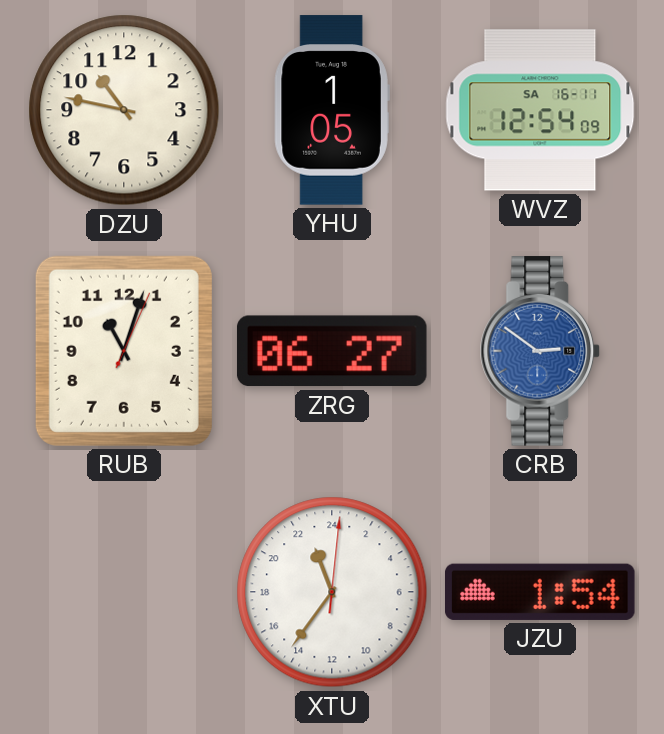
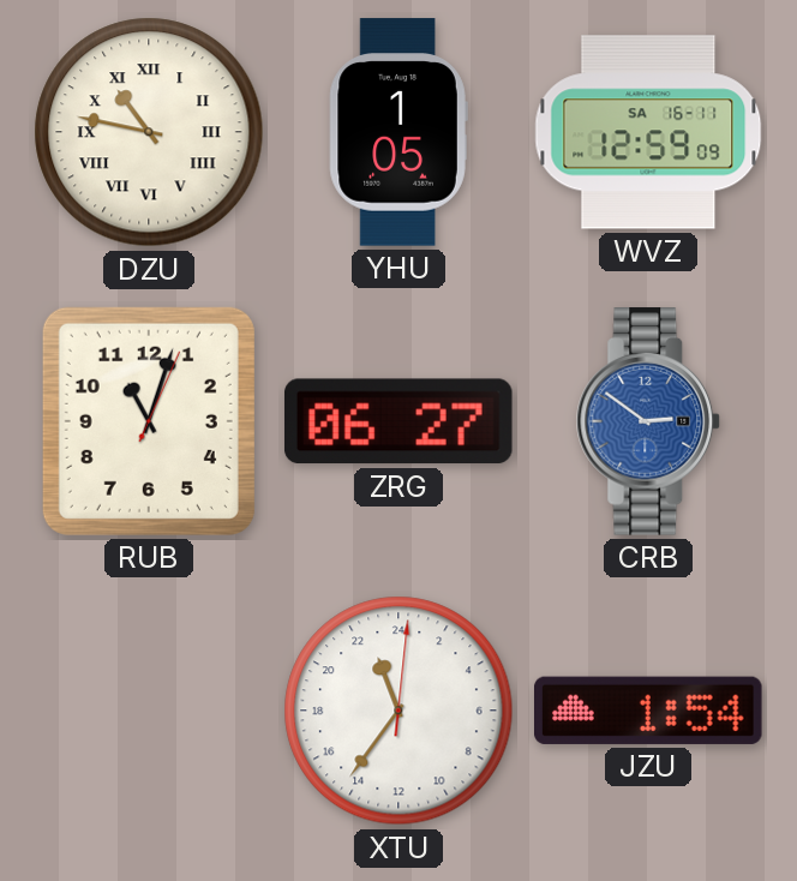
DZU numerals: Arabic -> Roman
WVZ: 12:54 -> 12:59
